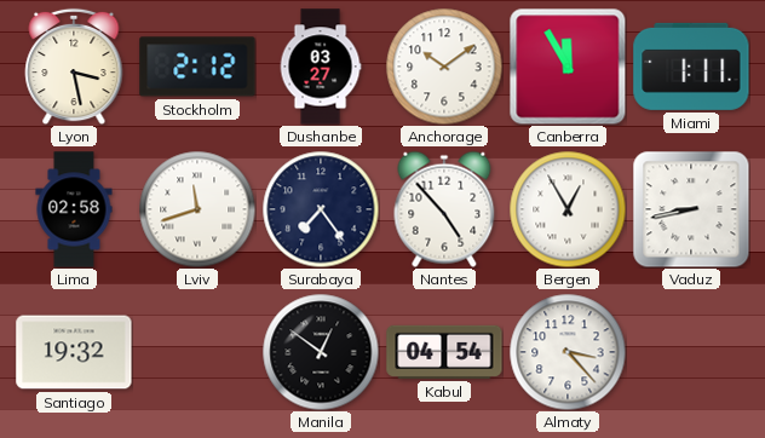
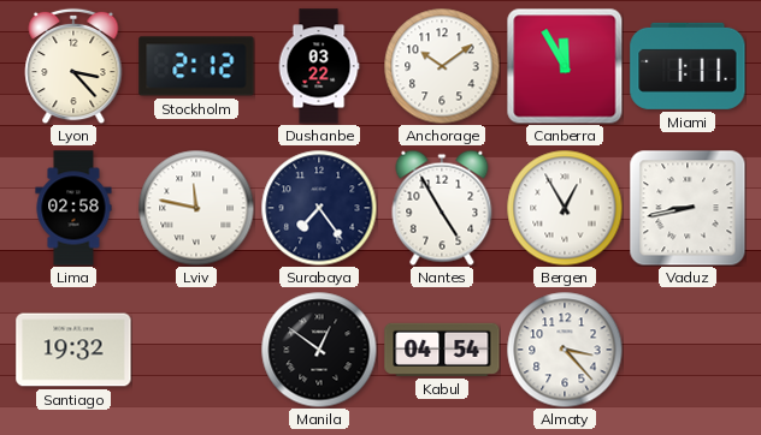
Lyon: 3:28 -> 3:23
Dushanbe: 03:27 -> 03:22
Lviv: 11:42 -> 11:47
Nantes: 4:53 -> 4:55
